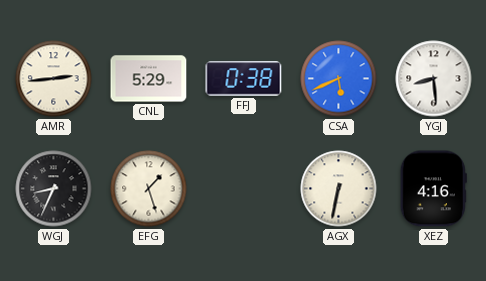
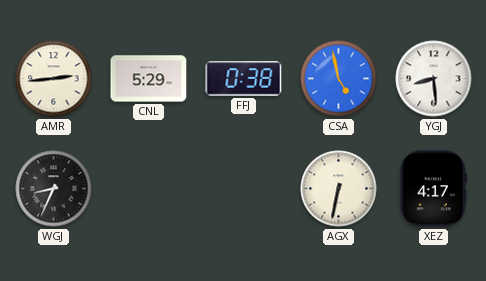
CSA: 5:41 -> 4:58
EFG: 1:27 -> none
XEZ: 4:16 -> 4:17
